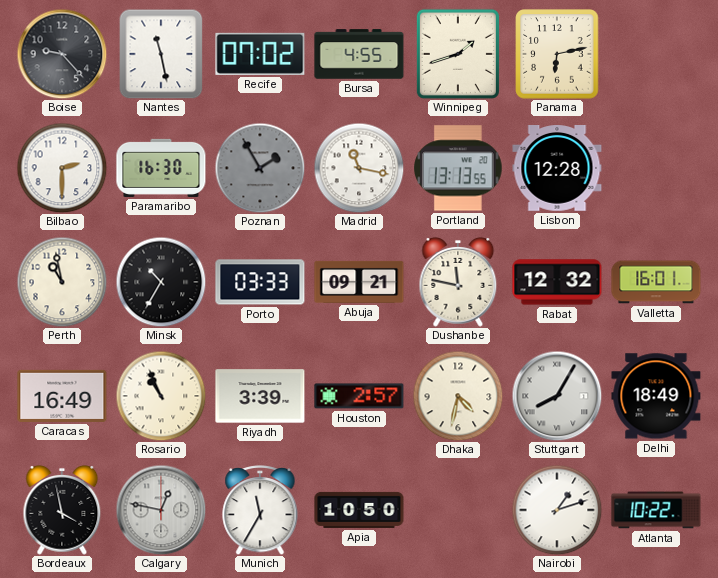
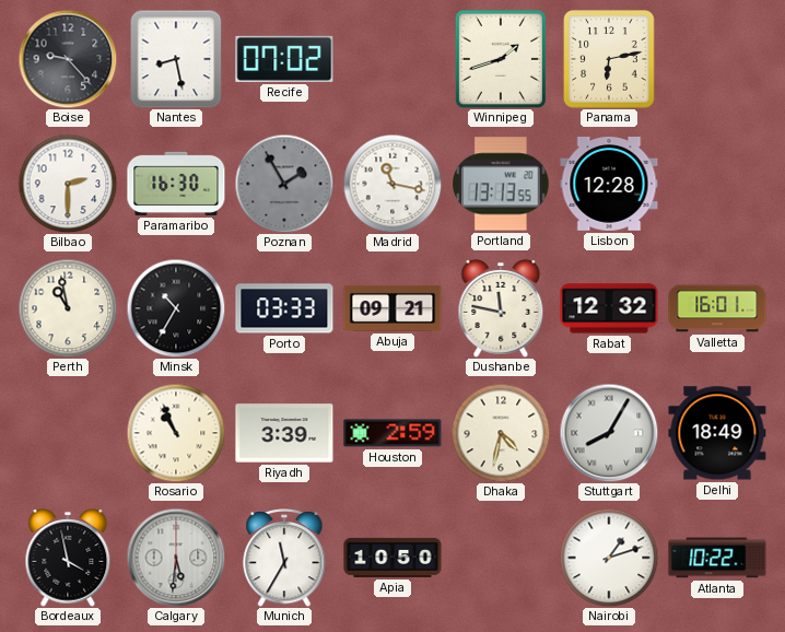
Nantes: 11:28 -> 8:28
Bursa: 4:55 -> none
Caracas: 16:49 -> none
Houston: 2:57 -> 2:59
Calgary: 12:47 -> 5:31
